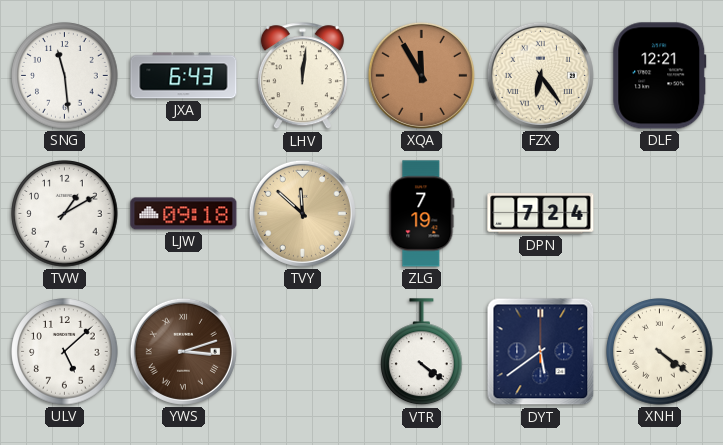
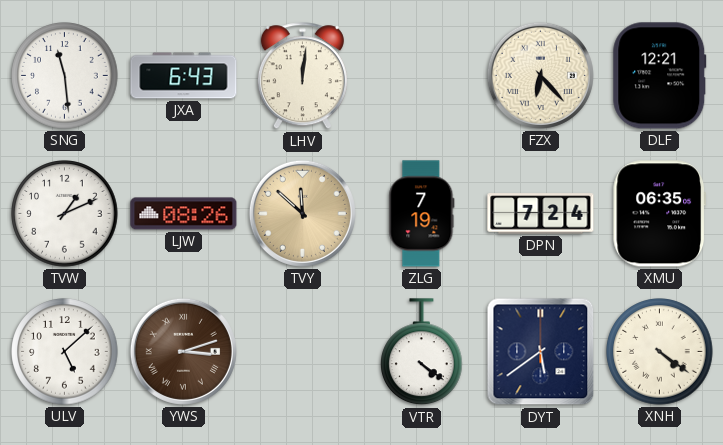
XQA: 11:55 -> none
FZX: 6:24 -> 6:23
TVW: 1:10 -> 1:11
LJW: 09:18 -> 08:26
XMU: none -> 06:35
